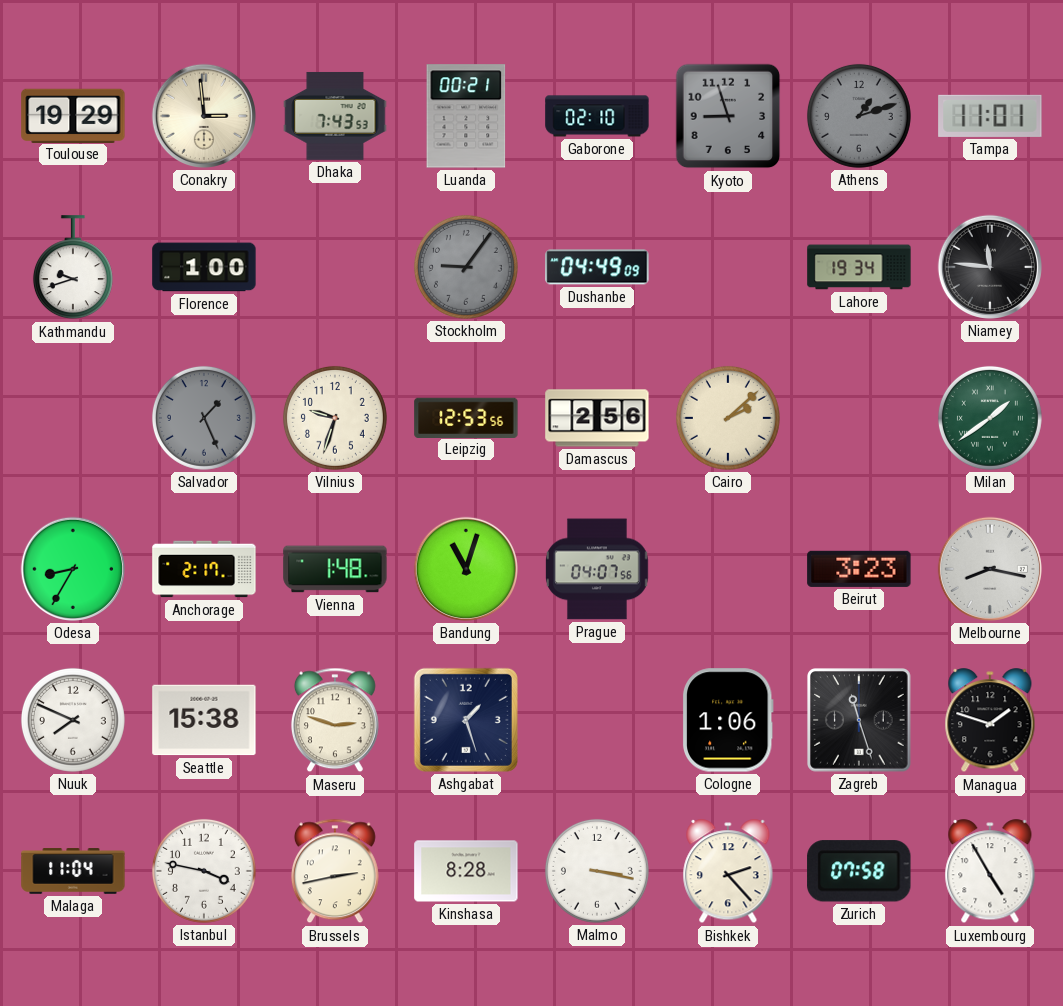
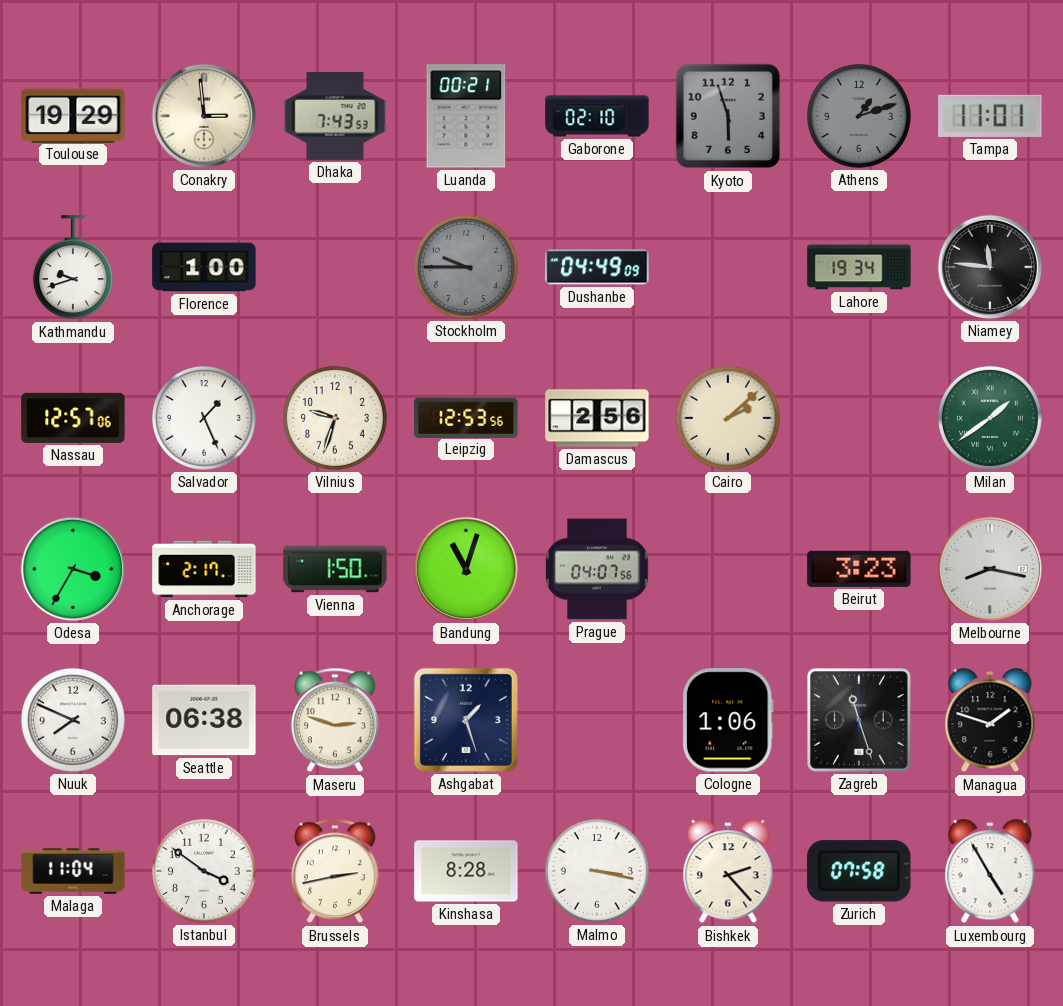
Kyoto: 8:57 -> 5:57
Stockholm: 9:06 -> 9:45
Nassau: none -> 12:57
Salvador dial: grey -> white
Odesa: 8:35 -> 3:35
Vienna: 1:48 -> 1:50
Seattle: 15:38 -> 06:38
Istanbul: 3:47 -> 3:51
